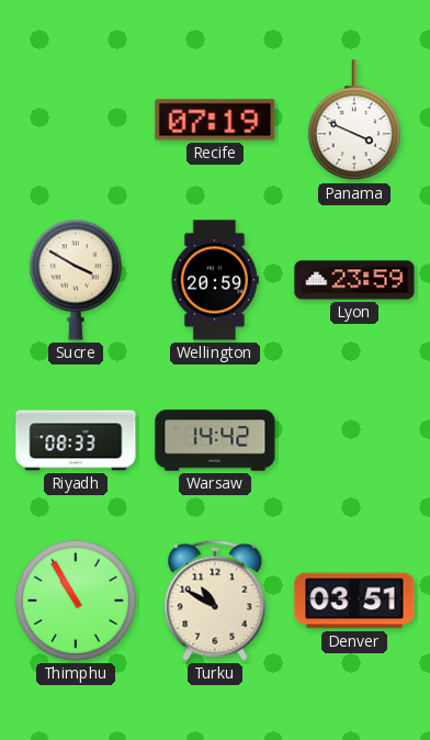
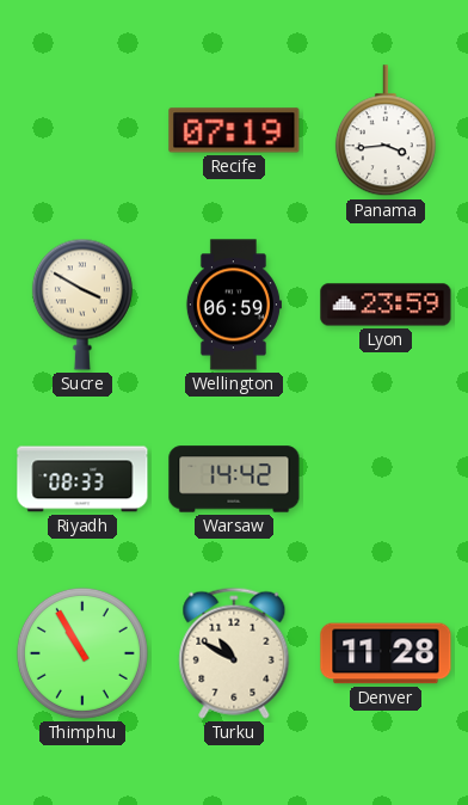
Panama: 3:49 -> 3:44
Wellington: 20:59 -> 06:59
Denver: 03:51 -> 11:28
